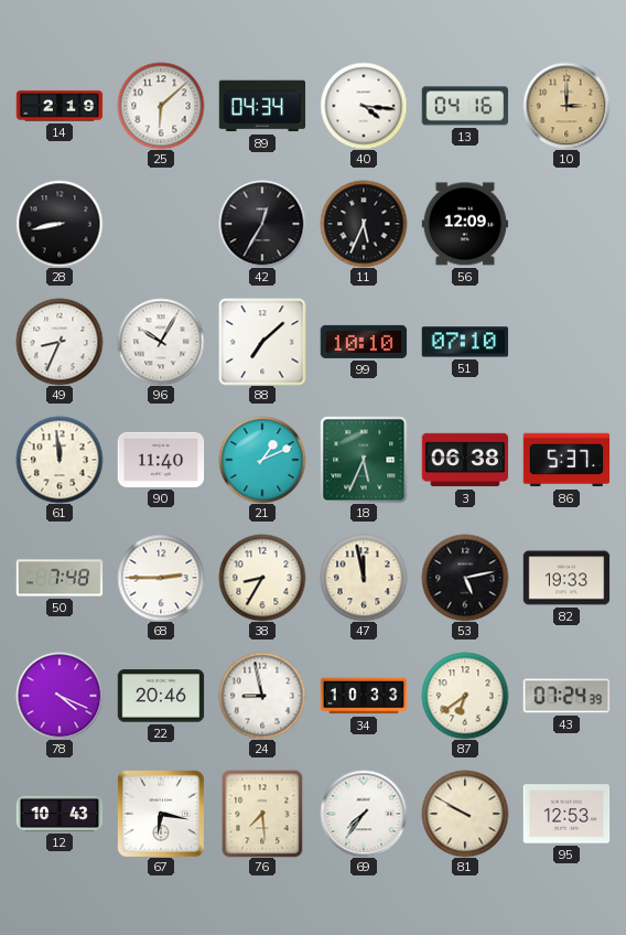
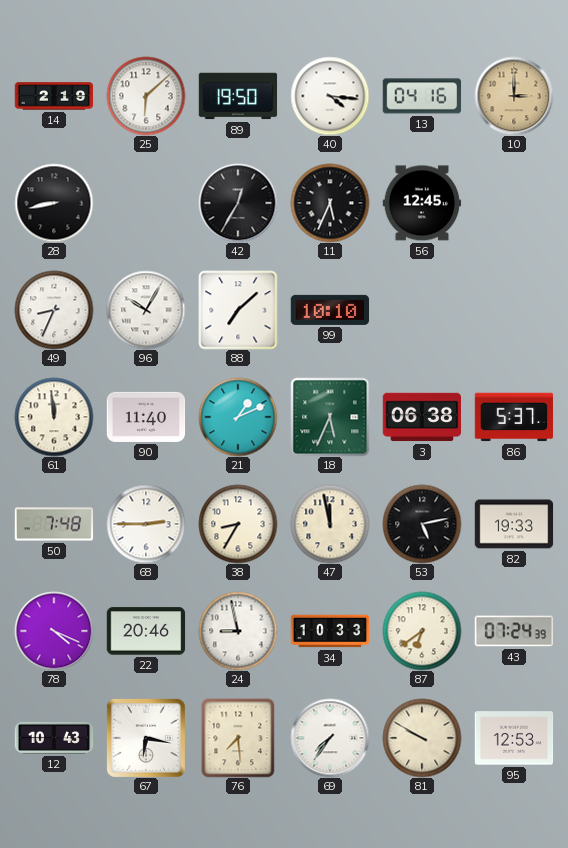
89: 04:34 -> 19:50
56: 12:09 -> 12:45
51: 07:10 -> none
